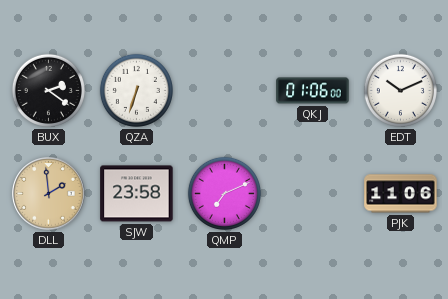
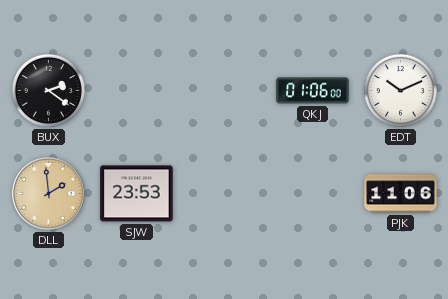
QZA: 6:33 -> none
SJW: 23:58 -> 23:53
QMP: 7:11 -> none
